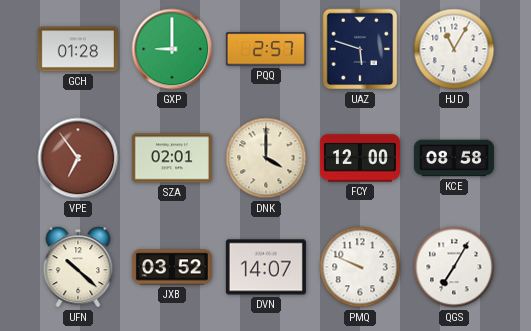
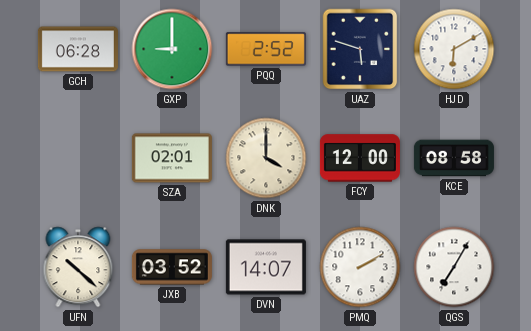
GCH: 01:28 -> 06:28
PQQ: 2:57 -> 2:52
HJD: 11:05 -> 6:10
VPE: 6:54 -> none
PMQ: 9:49 -> 2:10
